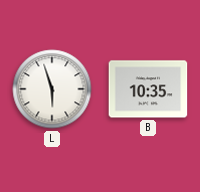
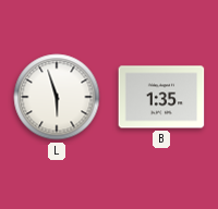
B: 10:35 -> 1:35
